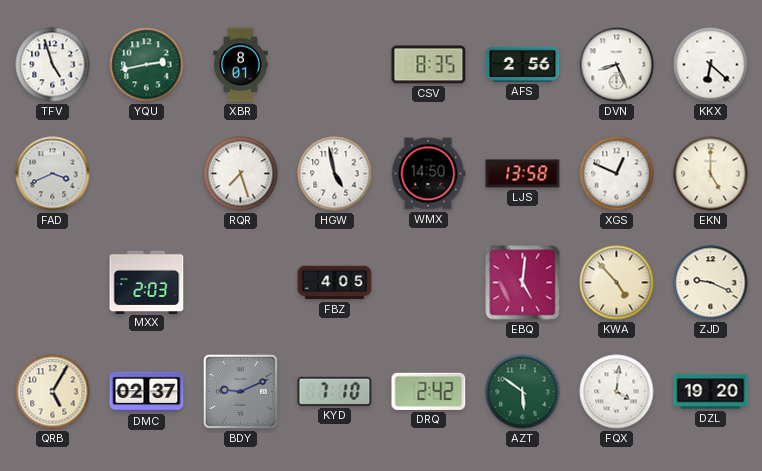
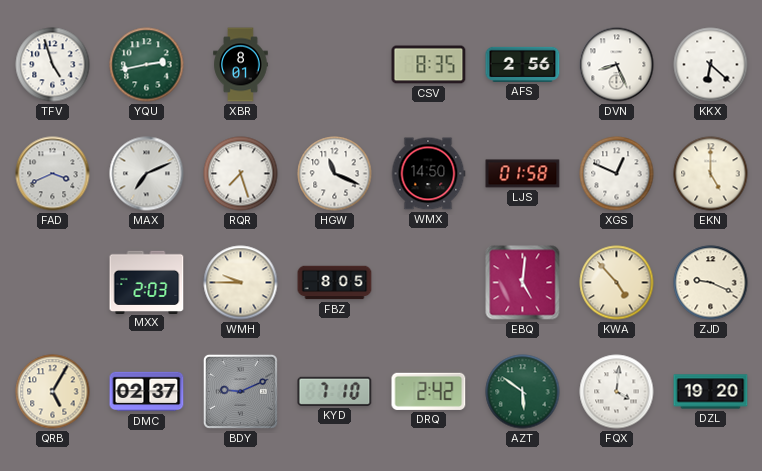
MAX: none -> 7:11
HGW: 4:58 -> 11:19
LJS: 13:58 -> 01:58
WMH: none -> 9:45
FBZ: 4:05 -> 8:05
